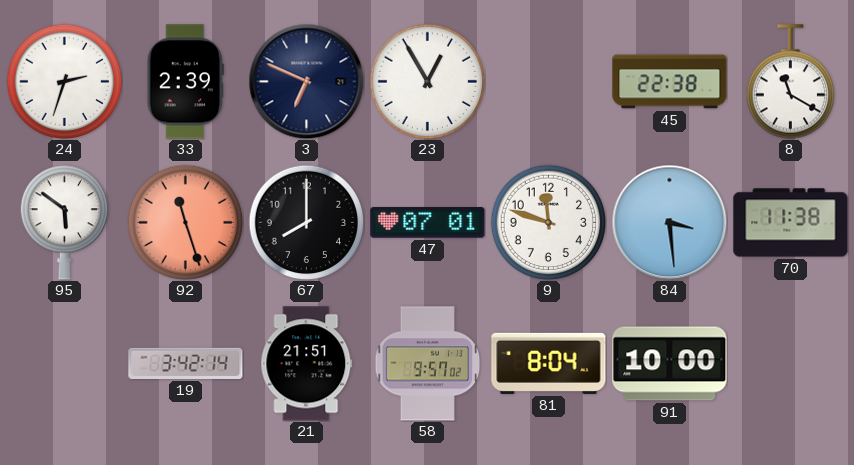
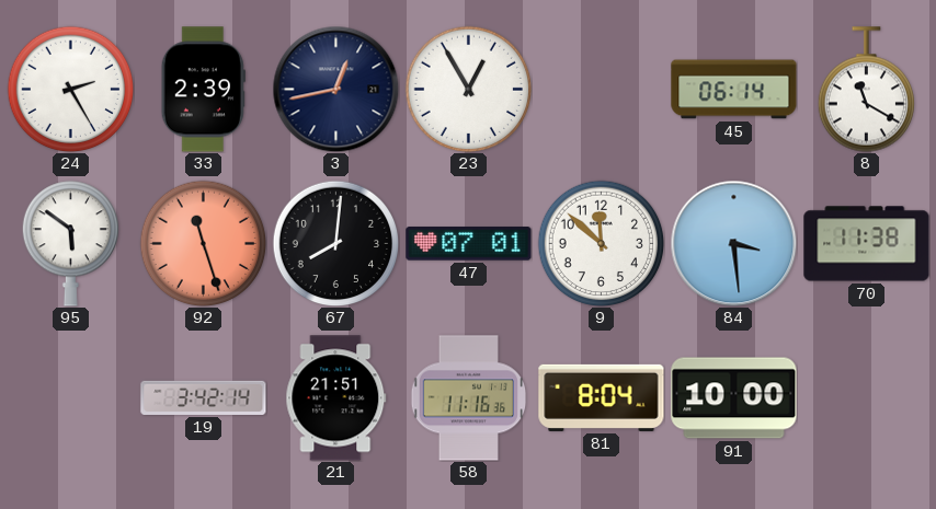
24: 2:33 -> 2:25
3: 6:49 -> 12:43
45: 22:38 -> 06:14
67: 8:00 -> 8:01
9: 11:48 -> 11:52
58: 9:57 -> 11:16
